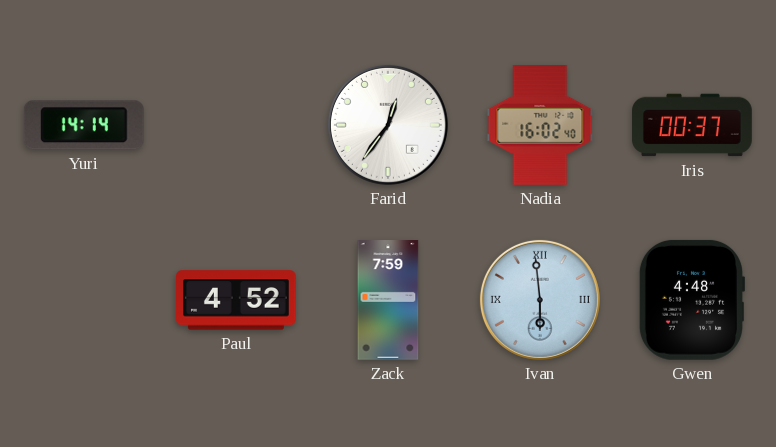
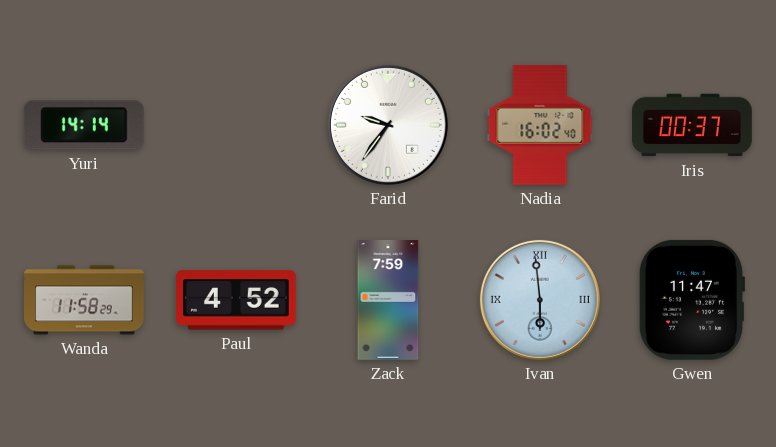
Farid: 12:36 -> 9:36
Wanda: none -> 11:58
Gwen: 4:48 -> 11:47
